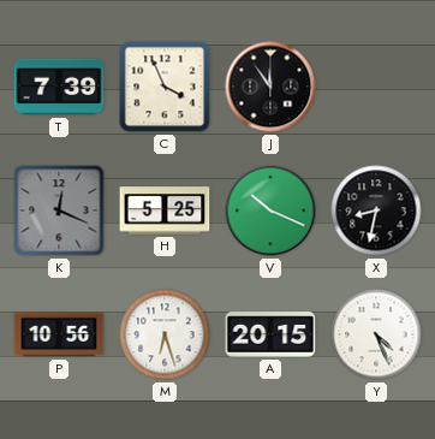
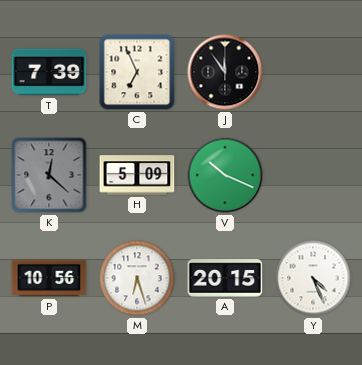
C: 3:56 -> 6:56
K: 12:19 -> 12:22
H: 5:25 -> 5:09
X: 8:32 -> none
